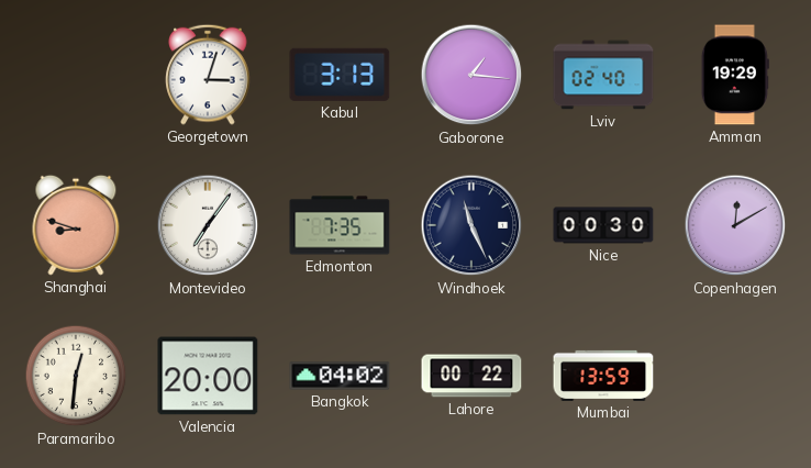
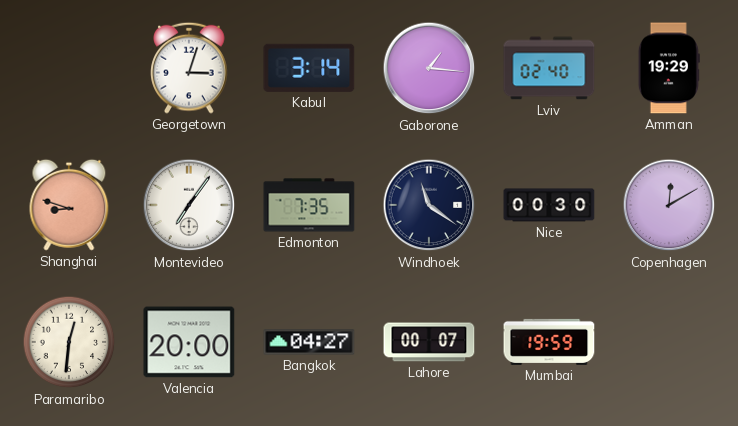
Kabul: 3:13 -> 3:14
Windhoek: 11:26 -> 11:21
Bangkok: 04:02 -> 04:27
Lahore: 00:22 -> 00:07
Mumbai: 13:59 -> 19:59
